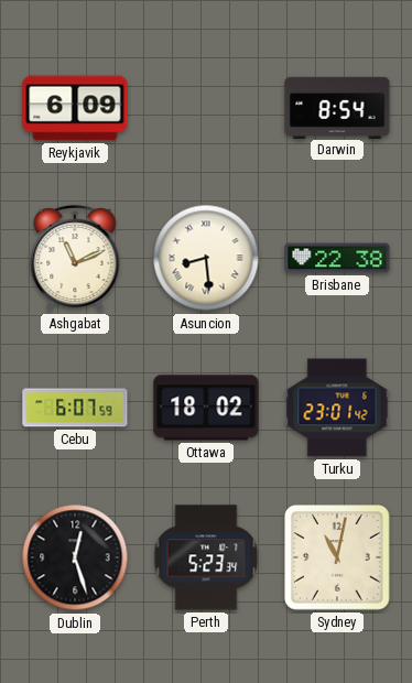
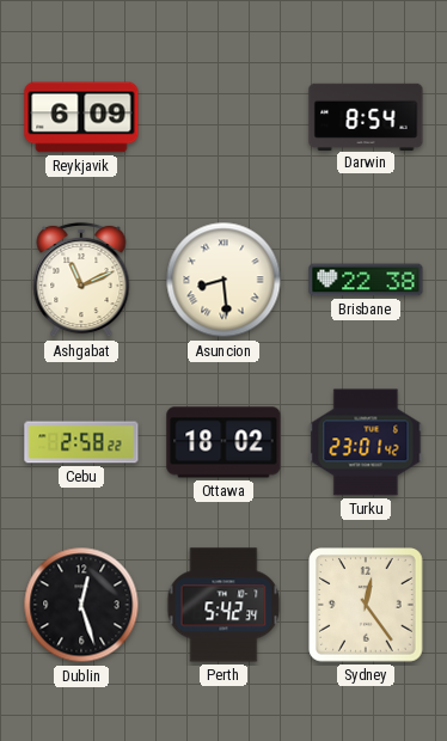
Cebu: 6:07 -> 2:58
Perth: 5:23 -> 5:42
Sydney: 11:02 -> 12:24
